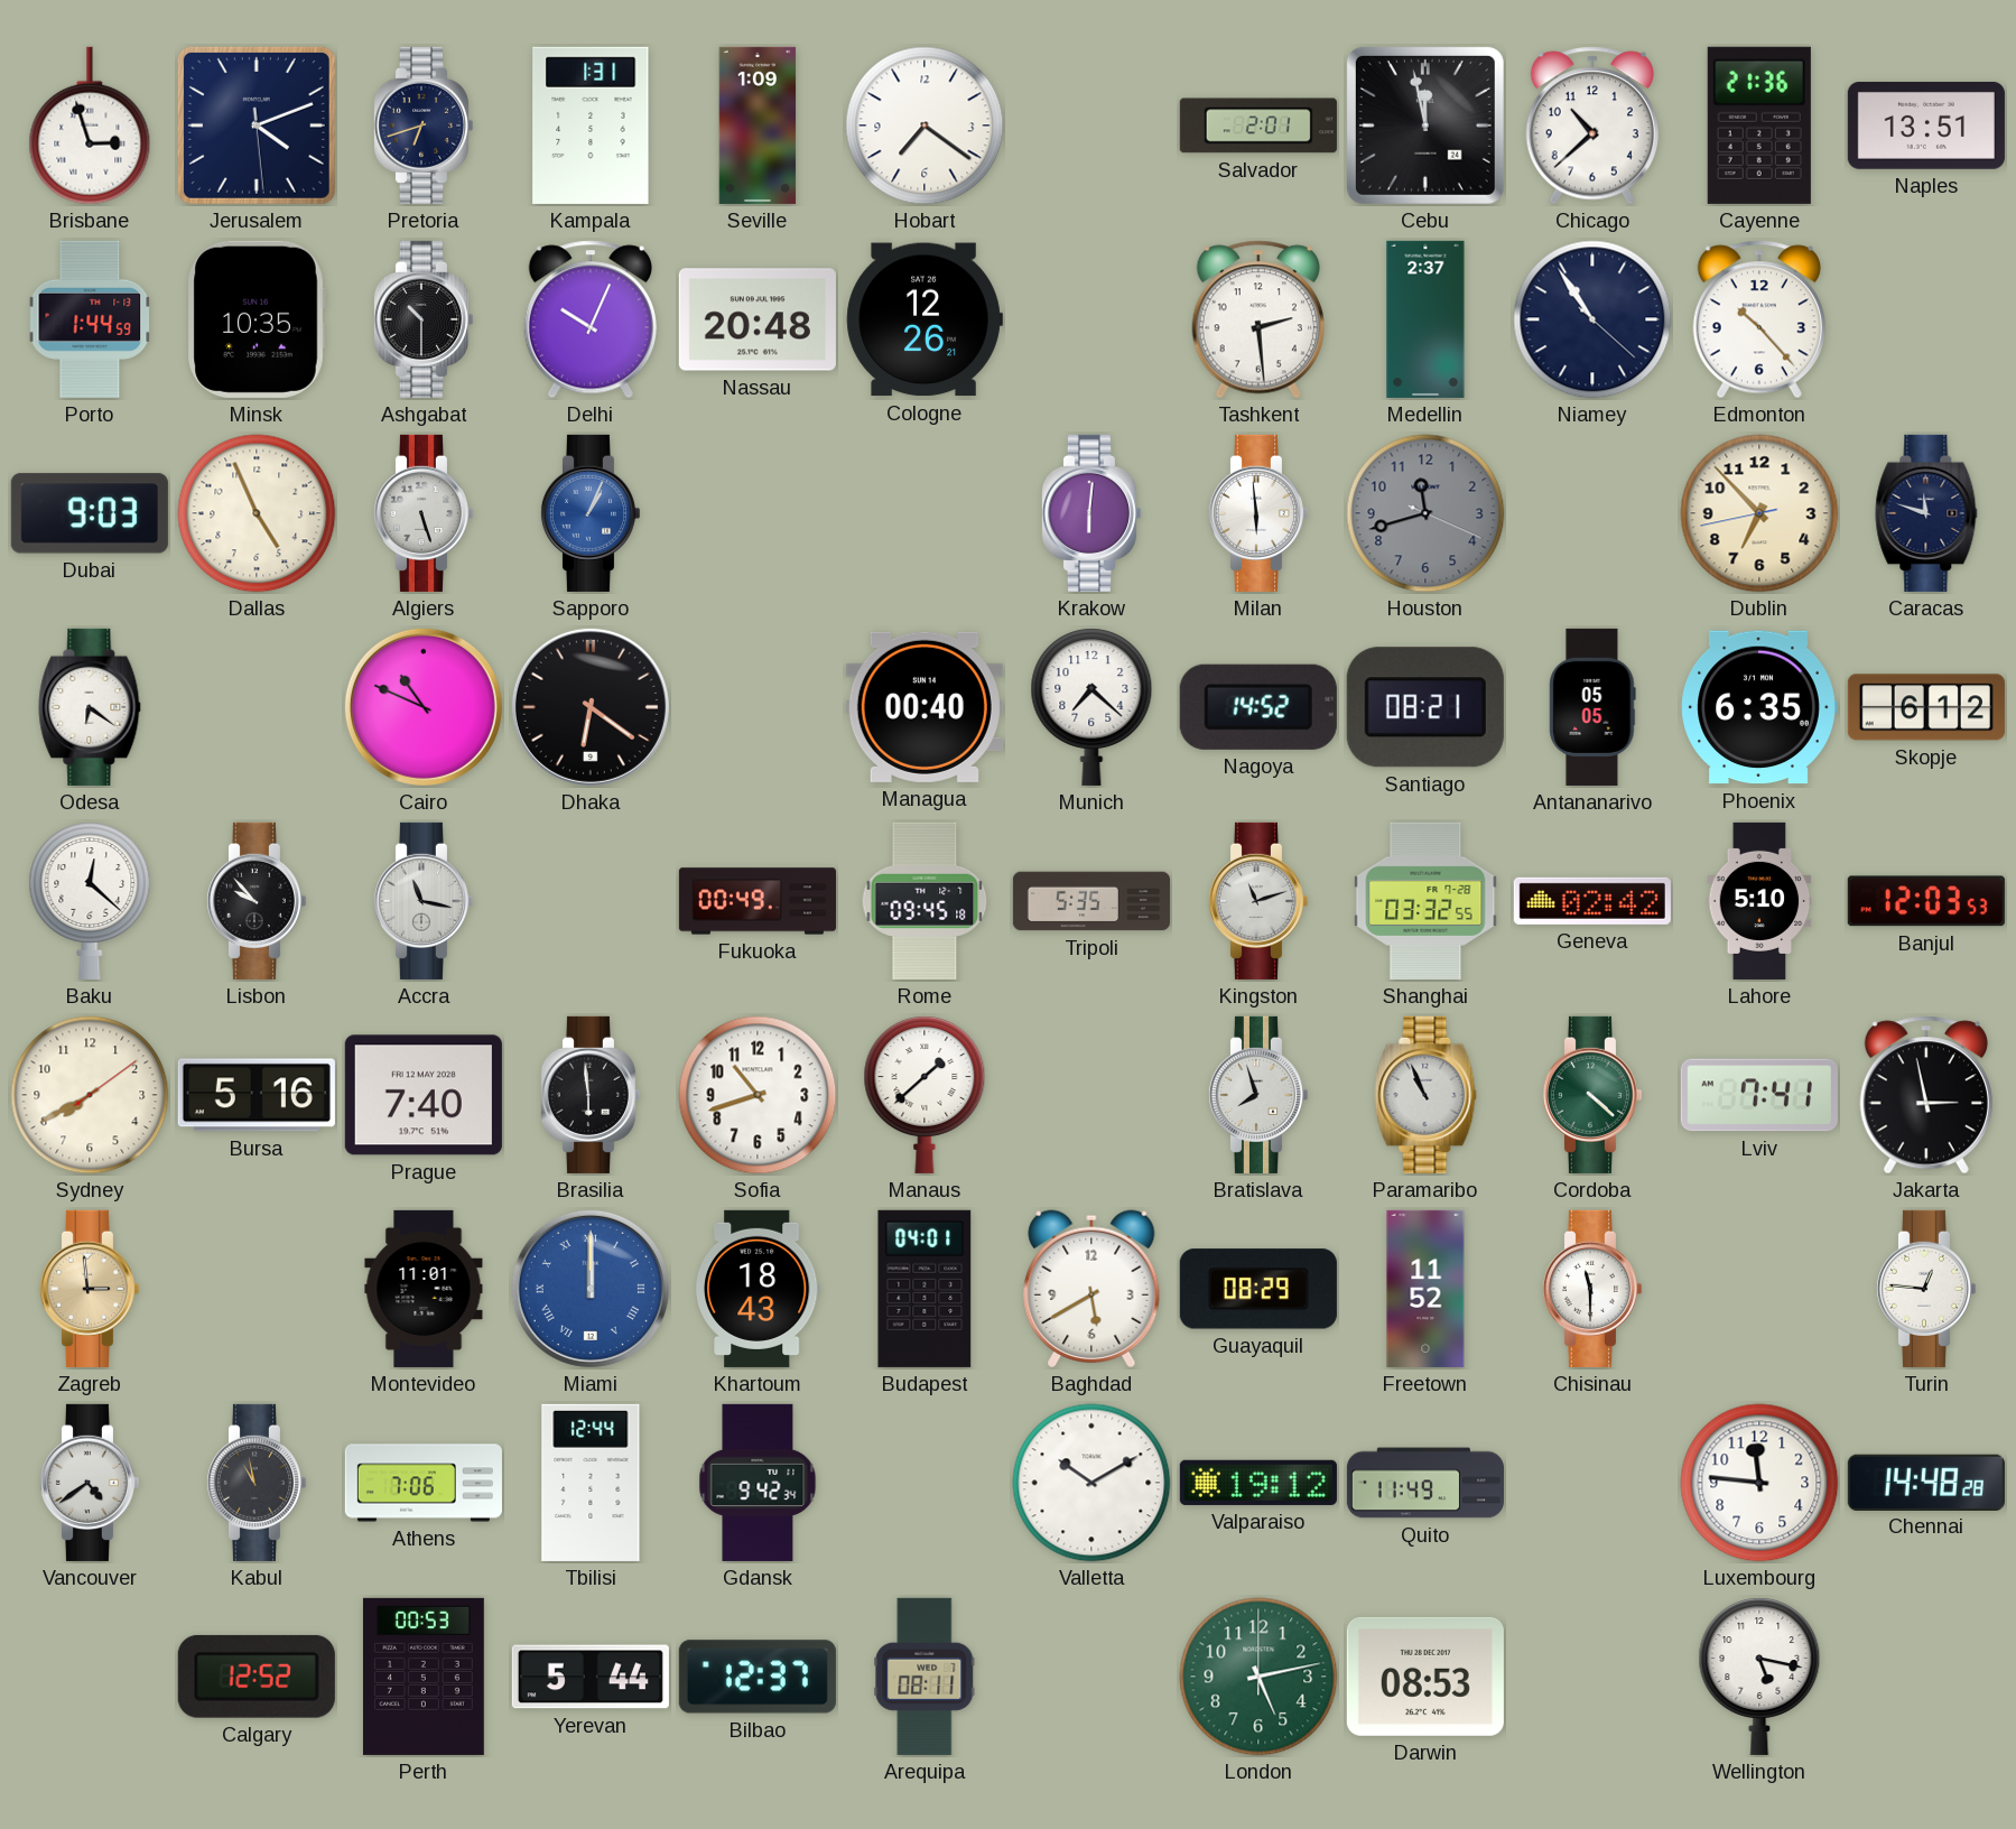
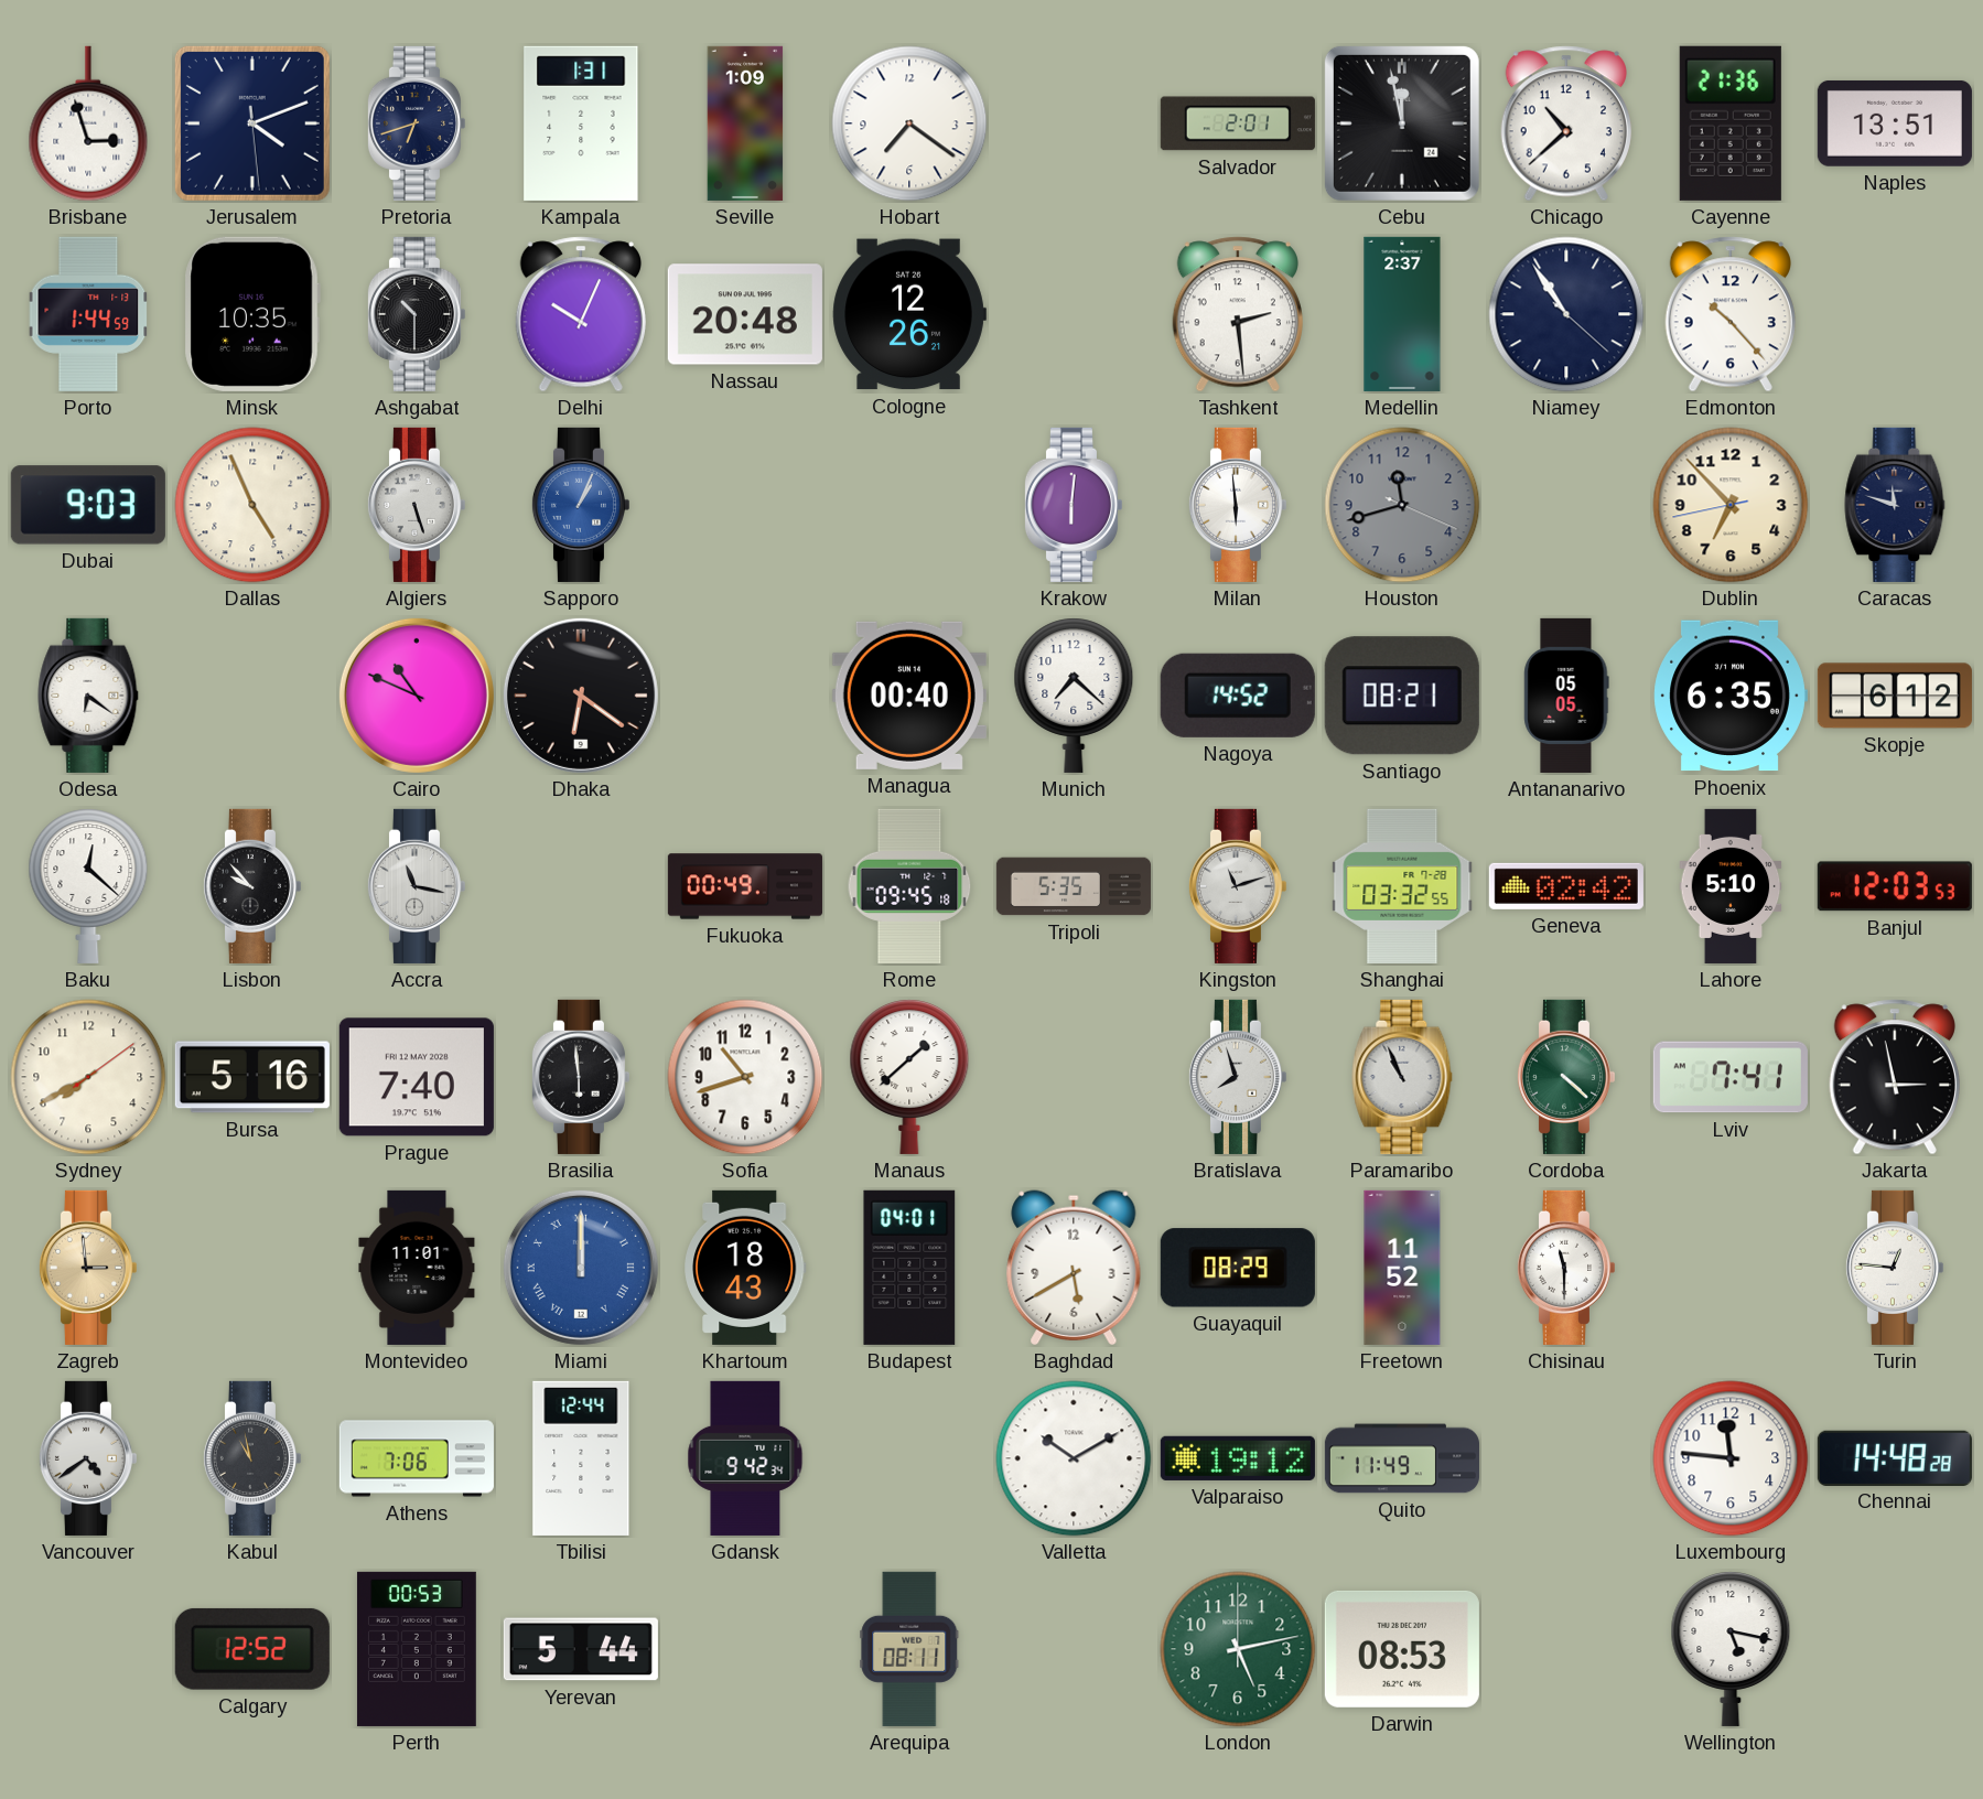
Bilbao: 12:37 -> none
